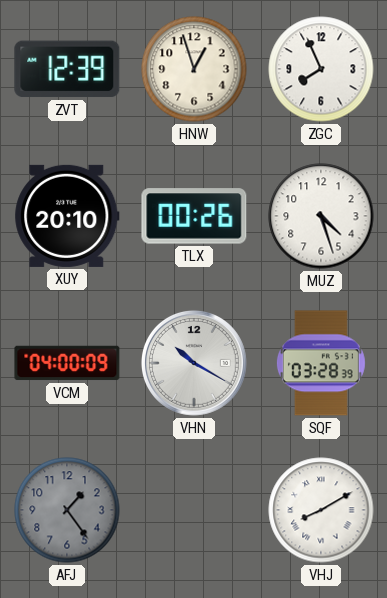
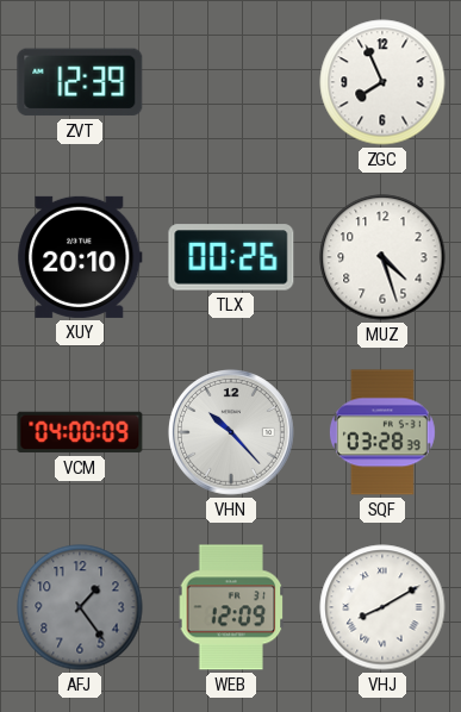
HNW: 12:57 -> none
VHN: 10:20 -> 10:23
WEB: none -> 12:09
